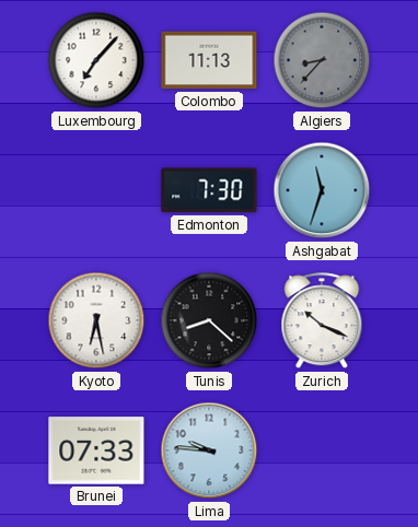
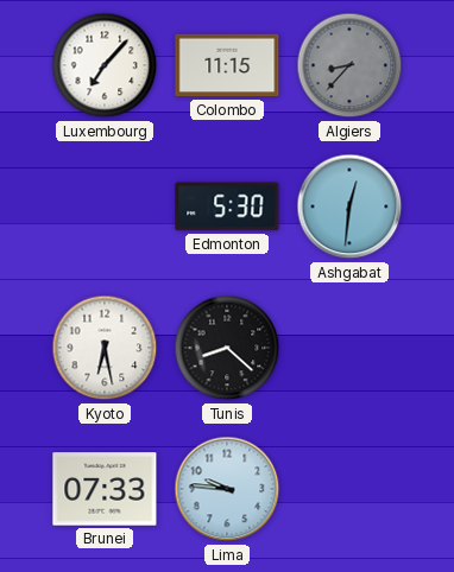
Colombo: 11:13 -> 11:15
Edmonton: 7:30 -> 5:30
Ashgabat: 11:33 -> 12:31
Zurich: 10:19 -> none
